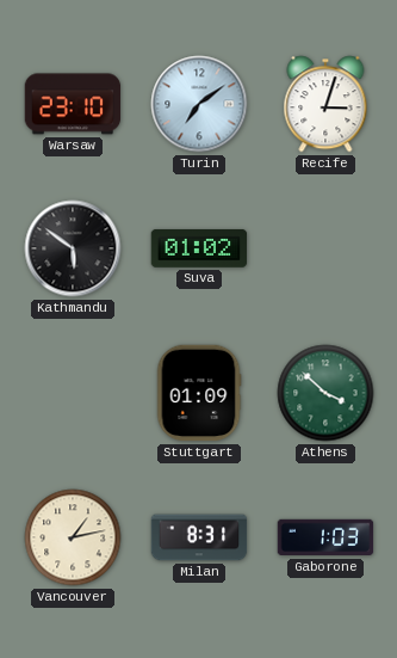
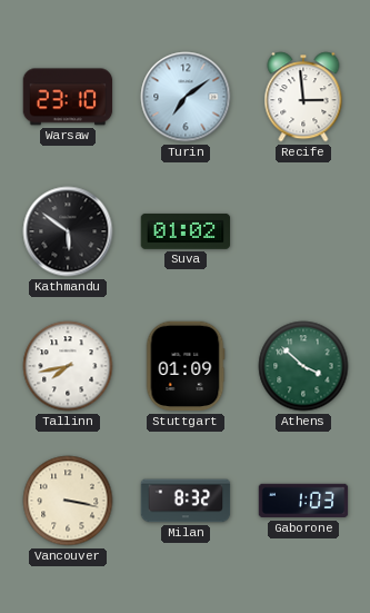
Recife: 3:03 -> 2:59
Tallinn: none -> 7:43
Vancouver: 1:13 -> 3:17
Milan: 8:31 -> 8:32
